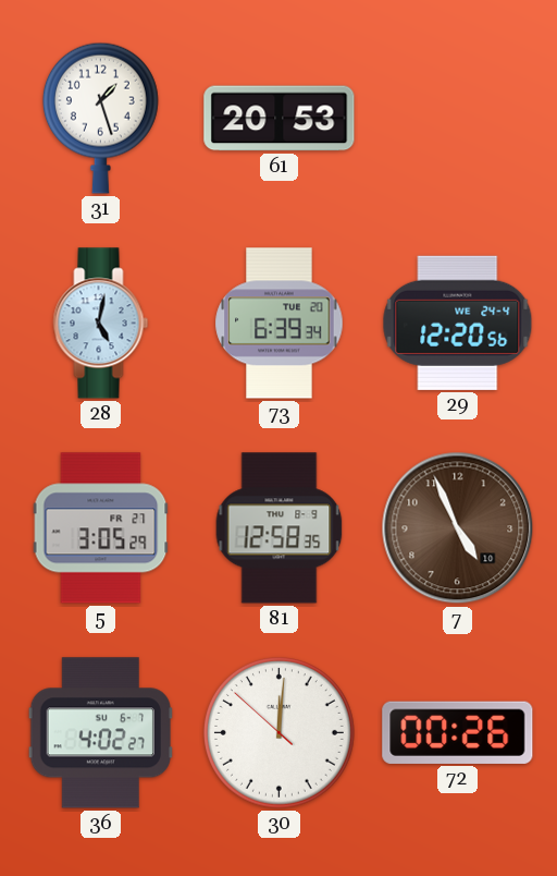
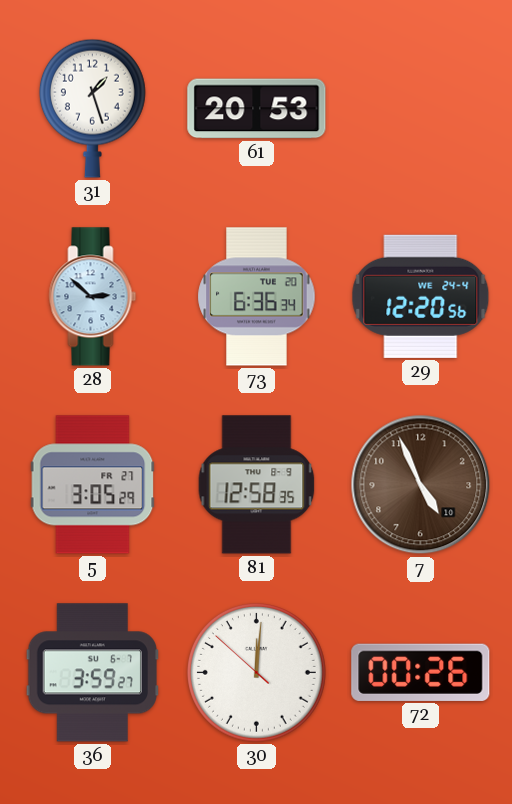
28: 5:02 -> 2:52
73: 6:39 -> 6:36
36: 4:02 -> 3:59
